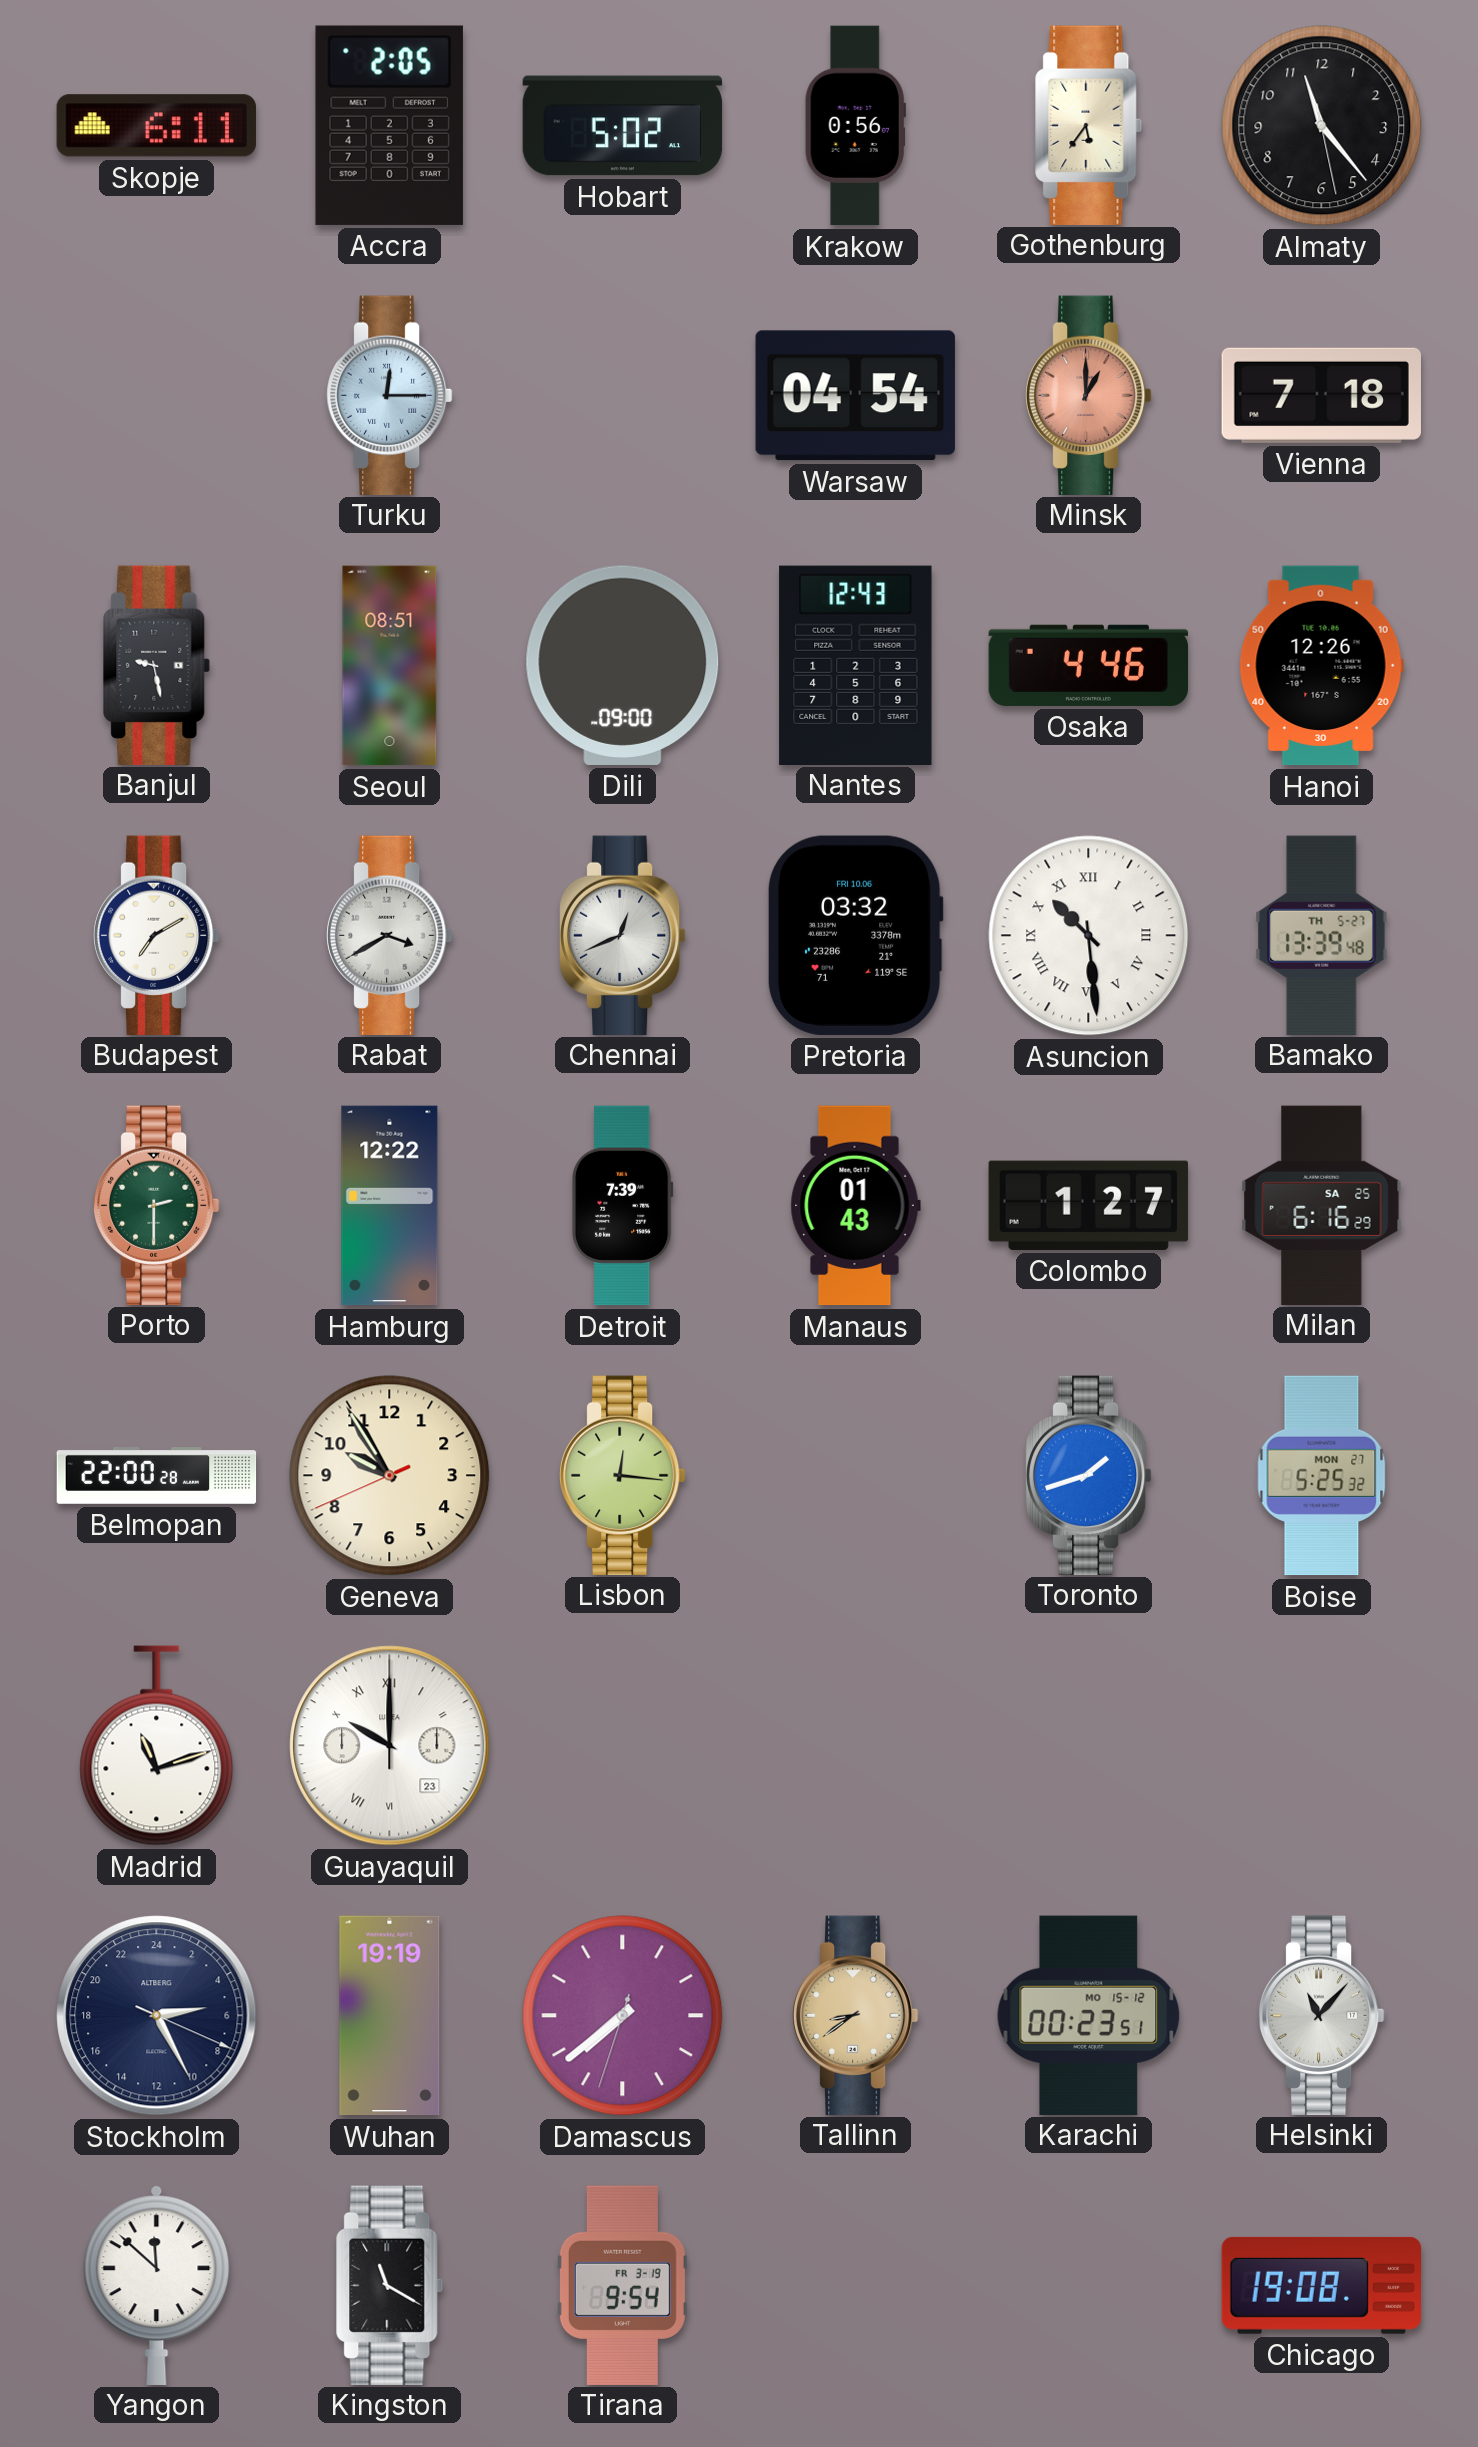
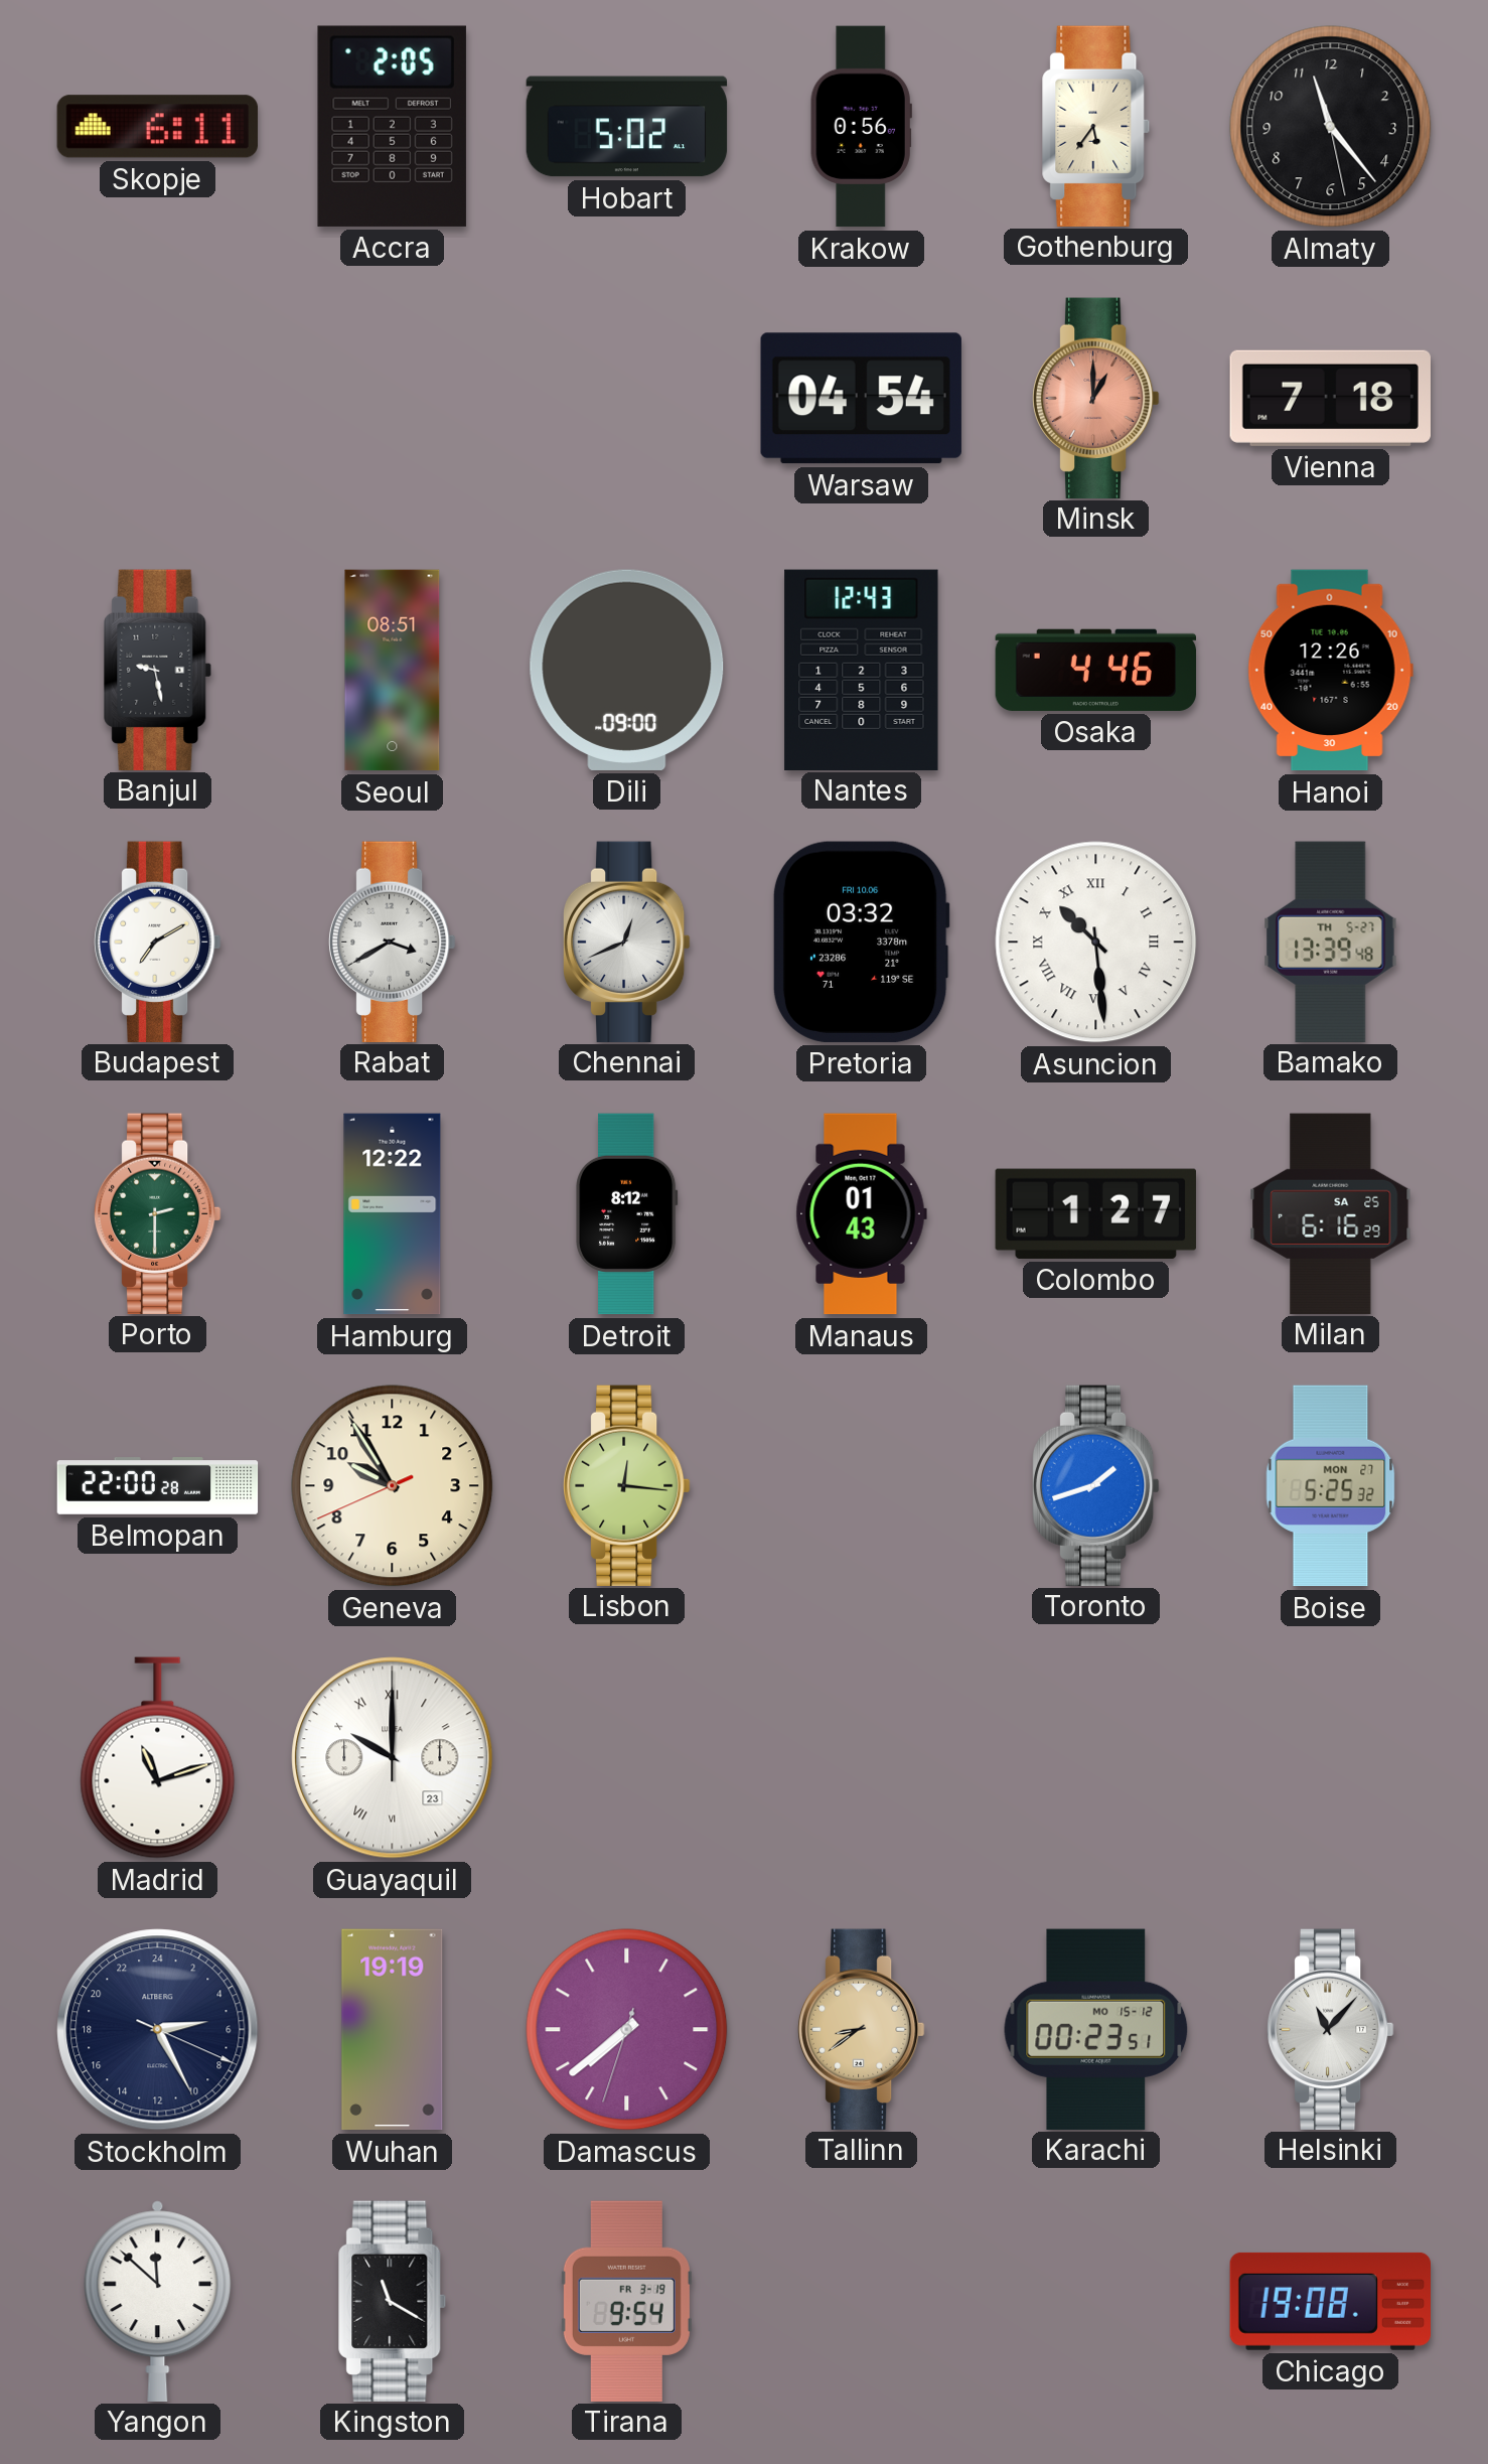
Turku: 12:15 -> none
Detroit: 7:39 -> 8:12
